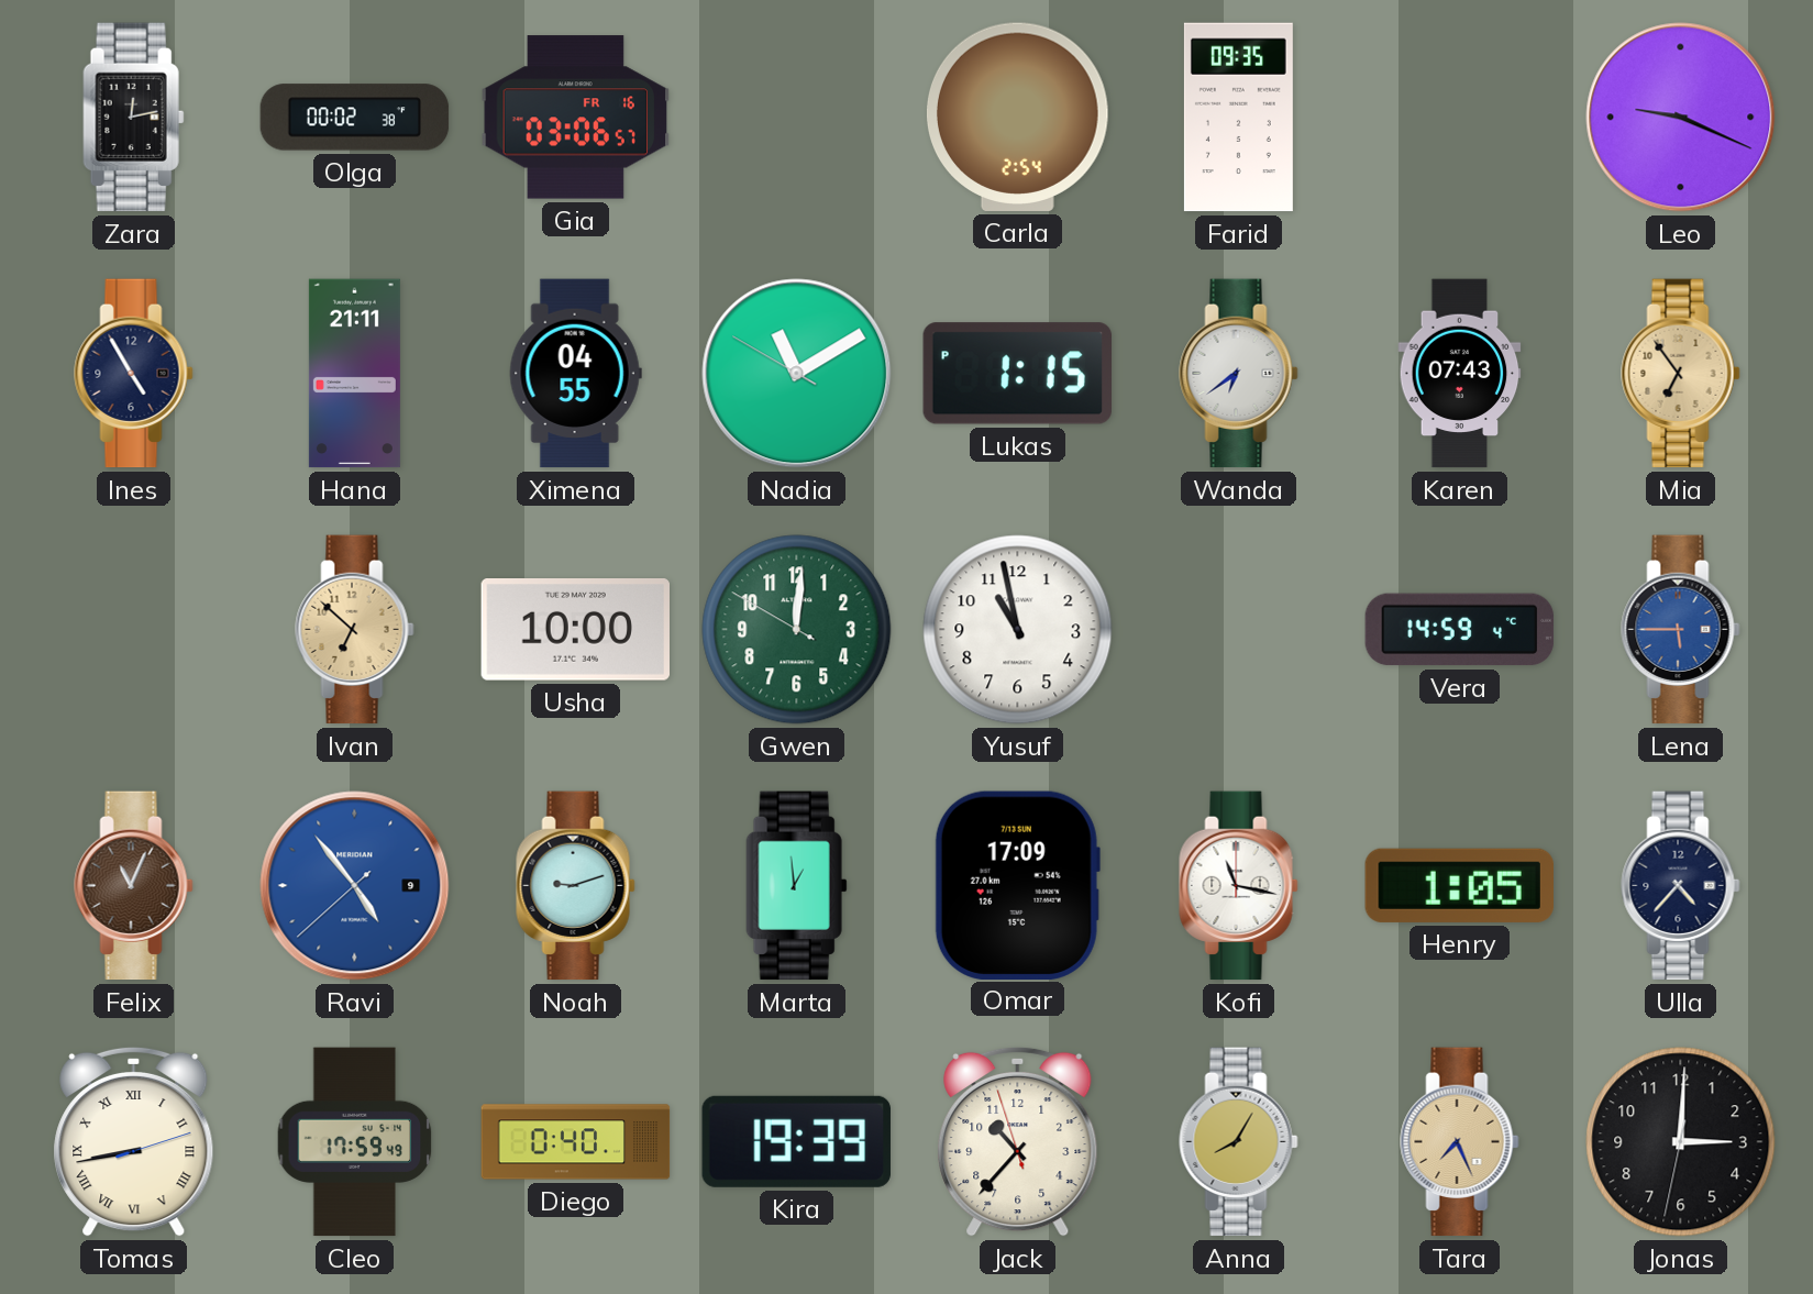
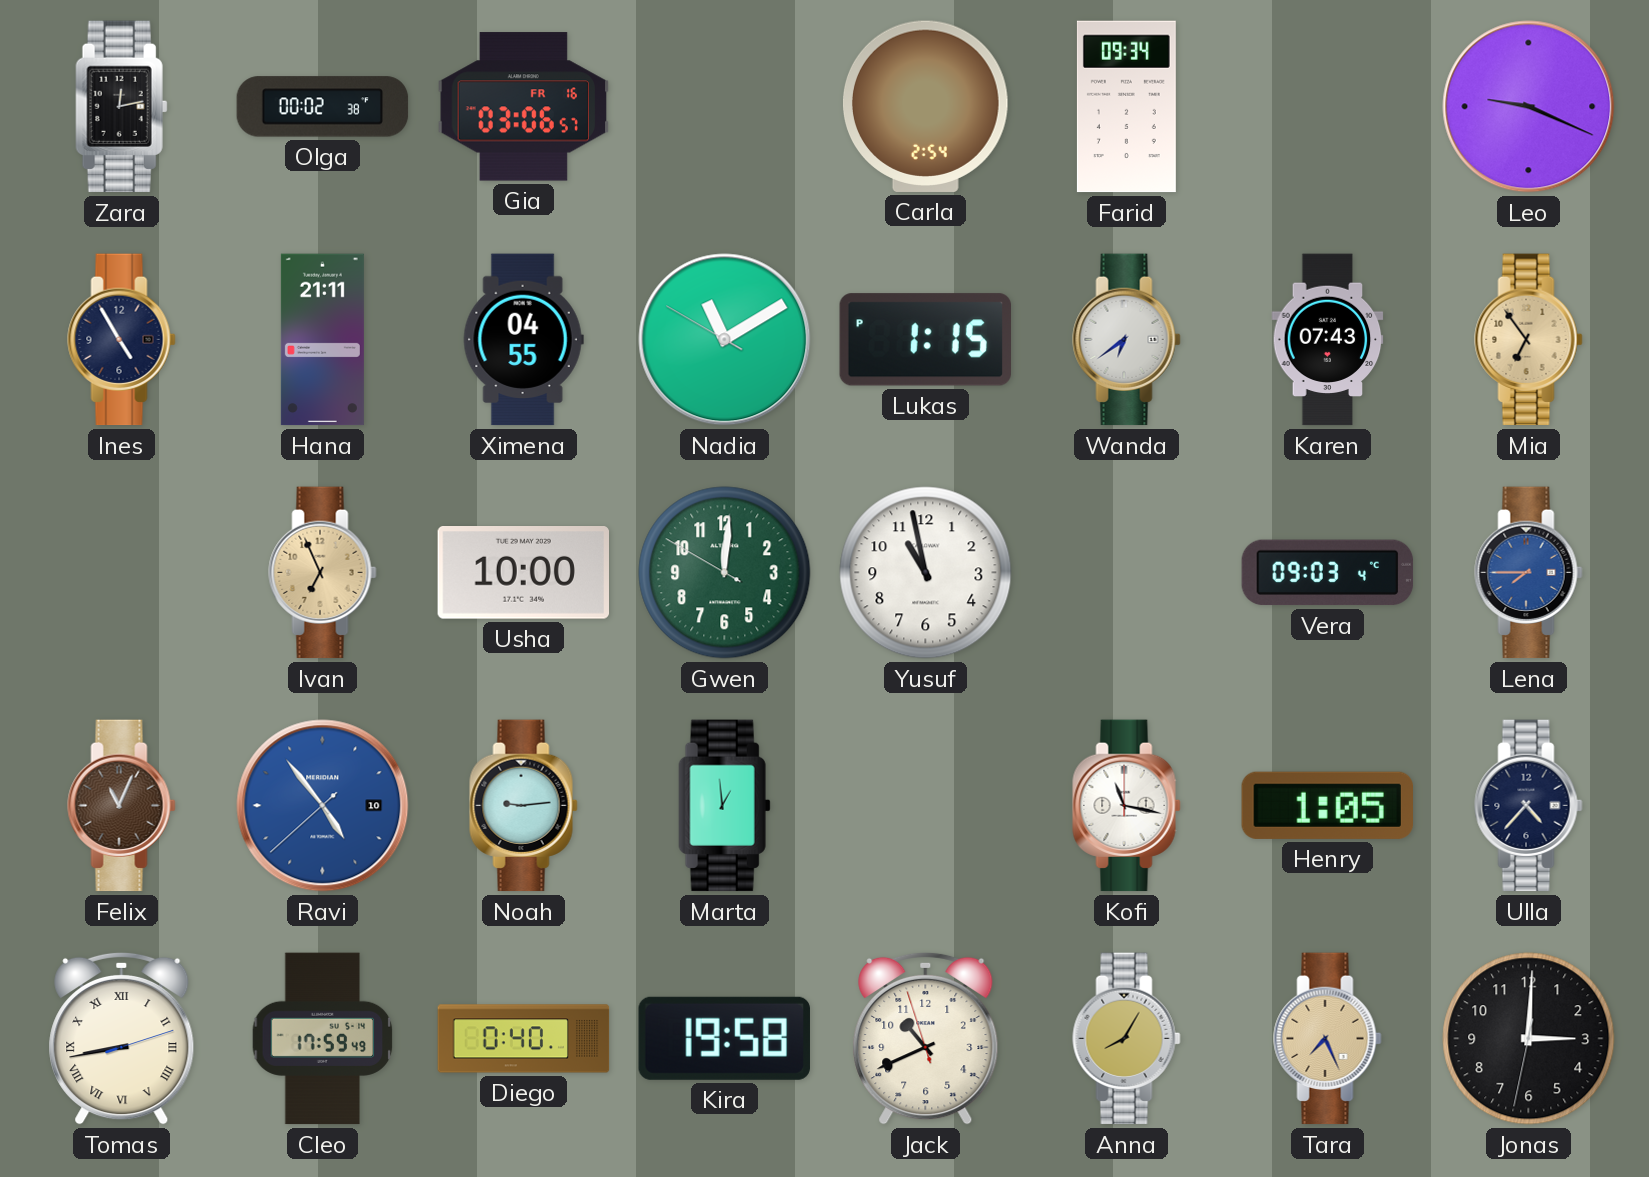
Farid: 09:35 -> 09:34
Ivan: 6:52 -> 6:56
Vera: 14:59 -> 09:03
Lena: 5:45 -> 7:45
Ravi date: 9 -> 10
Noah: 9:12 -> 9:14
Omar: 17:09 -> none
Kira: 19:39 -> 19:58
Jack: 10:36 -> 10:40
